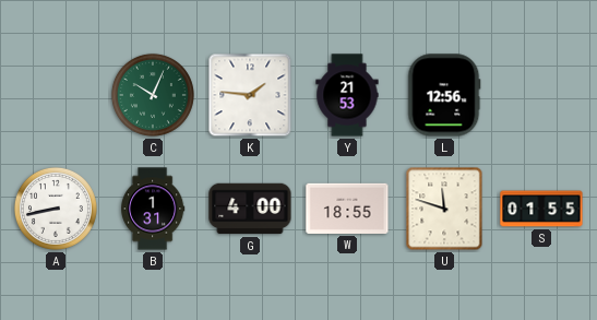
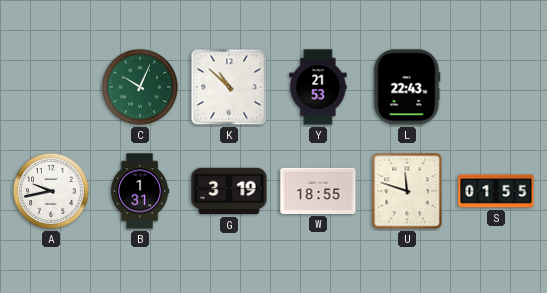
K: 1:46 -> 10:52
L: 12:56 -> 22:43
A: 8:43 -> 9:43
G: 4:00 -> 3:19
